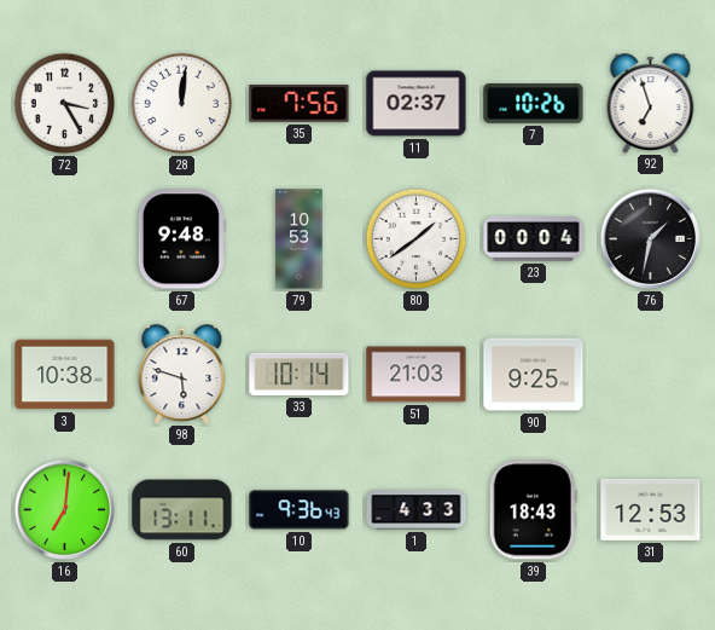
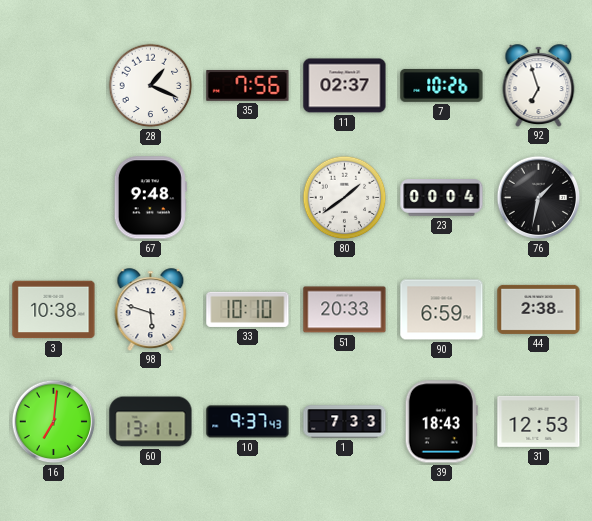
72: 3:25 -> none
28: 12:01 -> 1:19
79: 10:53 -> none
33: 10:14 -> 10:10
51: 21:03 -> 20:33
90: 9:25 -> 6:59
44: none -> 2:38
10: 9:36 -> 9:37
1: 4:33 -> 7:33
